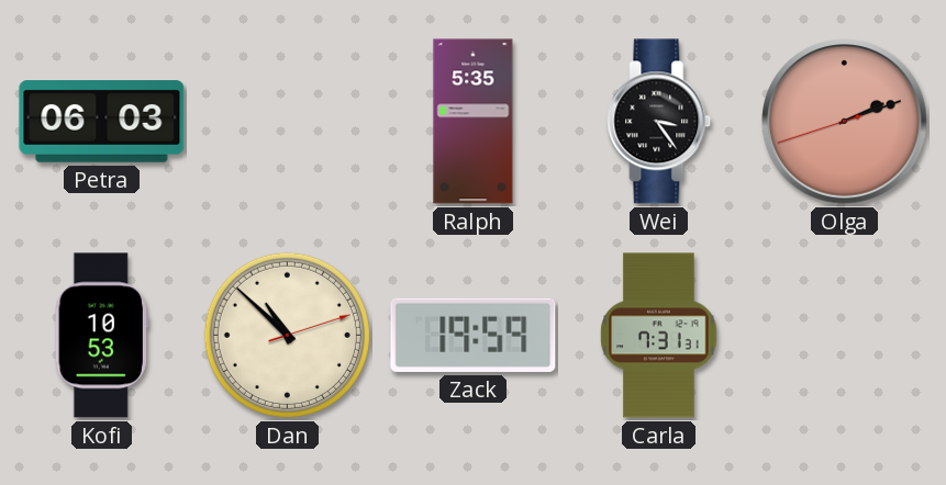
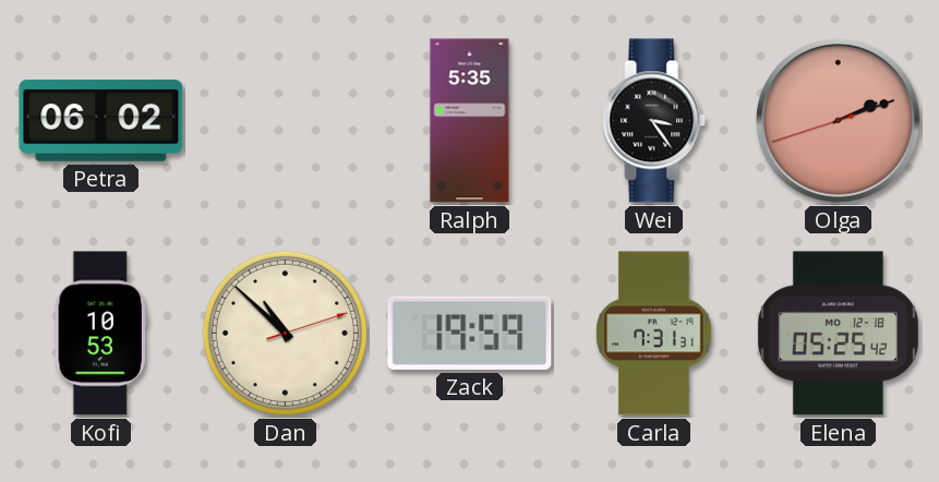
Petra: 06:03 -> 06:02
Elena: none -> 05:25
